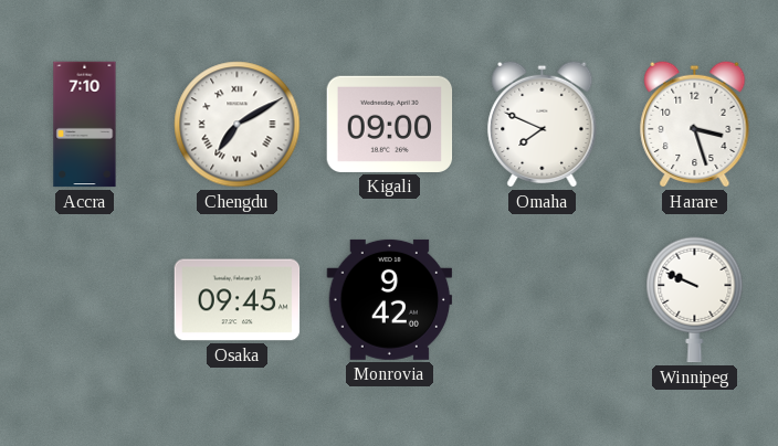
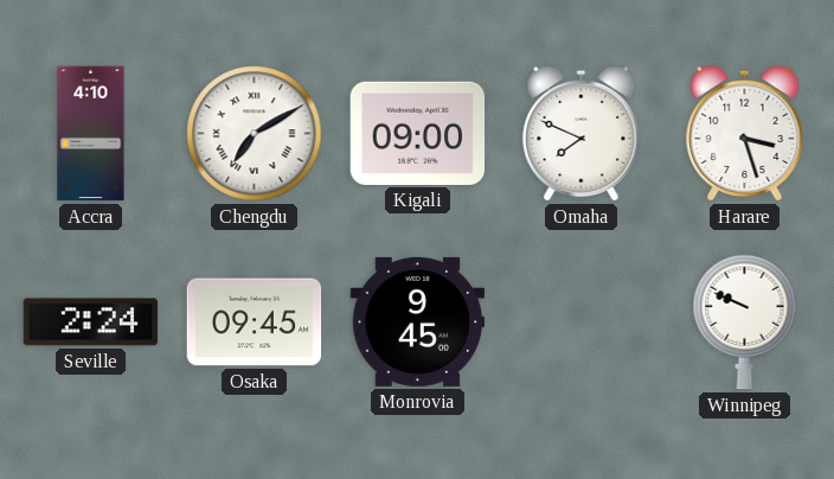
Accra: 7:10 -> 4:10
Seville: none -> 2:24
Monrovia: 9:42 -> 9:45
